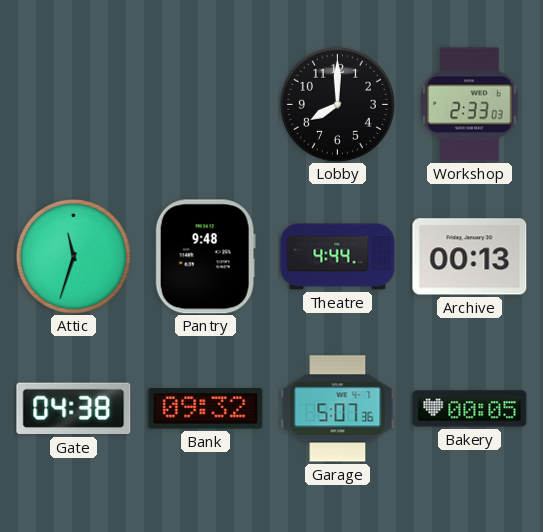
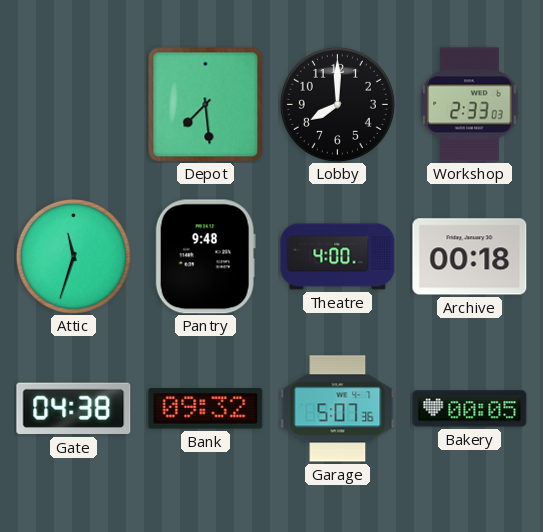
Depot: none -> 7:29
Theatre: 4:44 -> 4:00
Archive: 00:13 -> 00:18
